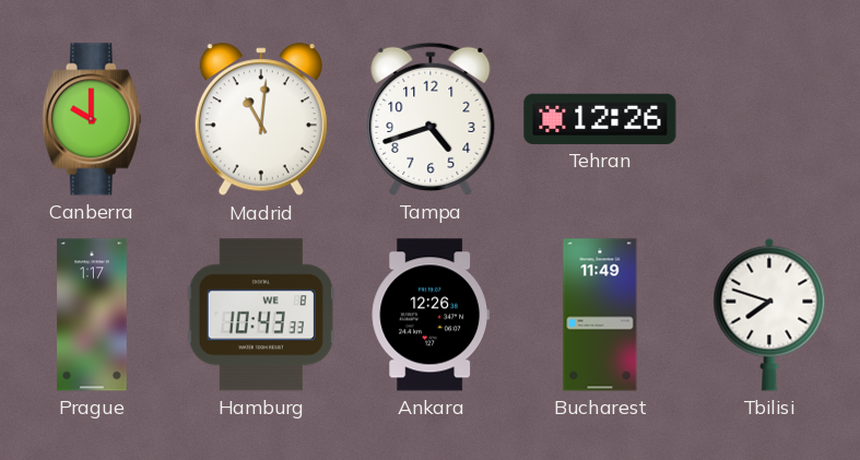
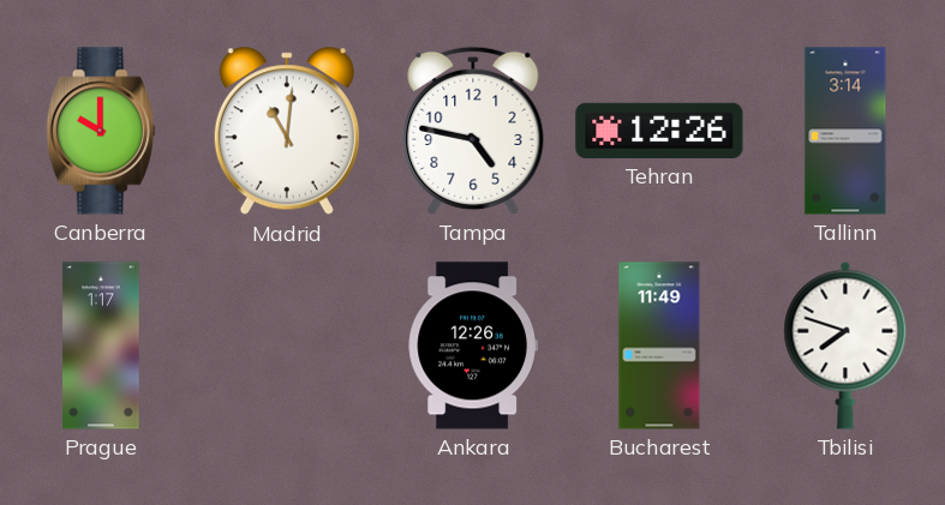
Tampa: 4:42 -> 4:47
Tallinn: none -> 3:14
Hamburg: 10:43 -> none
